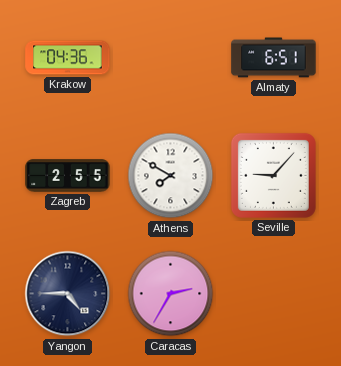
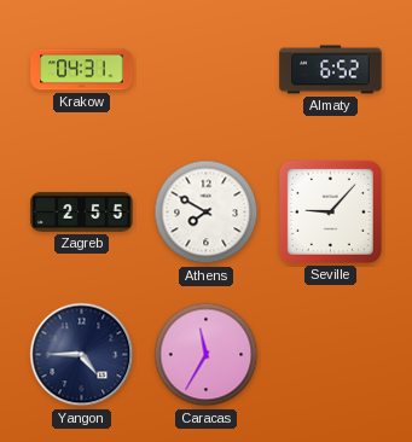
Krakow: 04:36 -> 04:31
Almaty: 6:51 -> 6:52
Caracas: 2:35 -> 11:35
